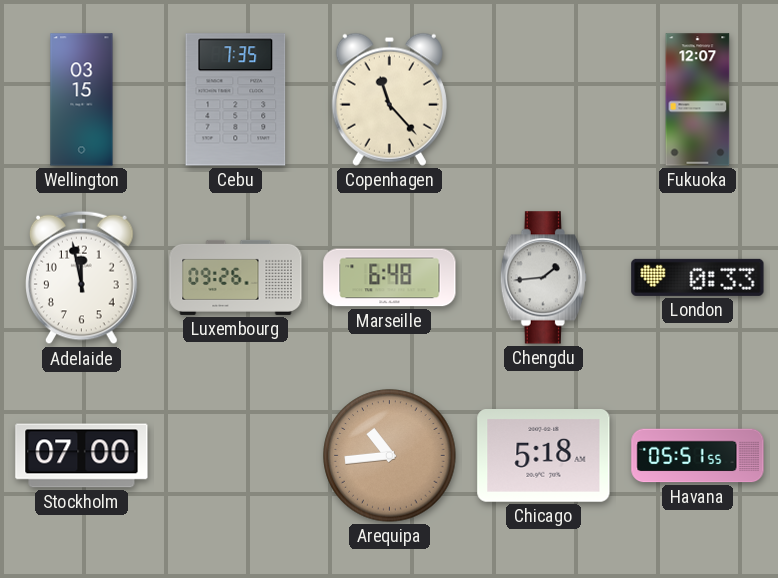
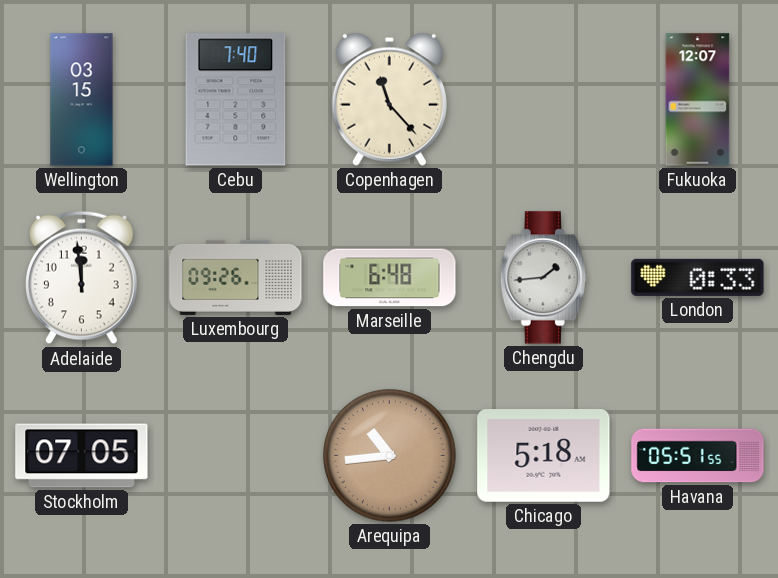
Cebu: 7:35 -> 7:40
Adelaide: 11:58 -> 11:59
Stockholm: 07:00 -> 07:05
